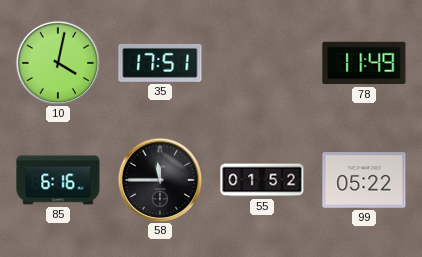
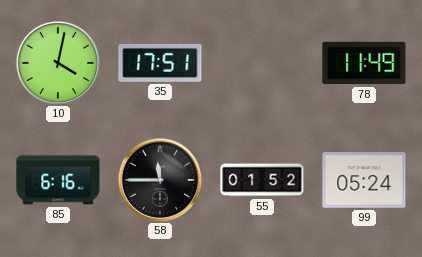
99: 05:22 -> 05:24
